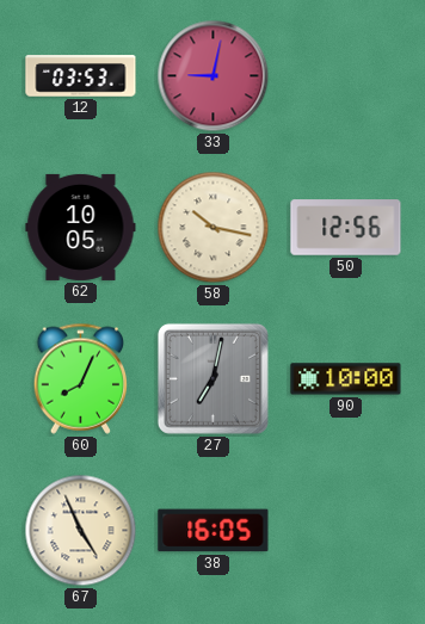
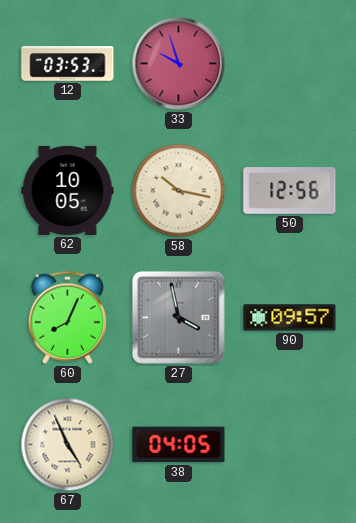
33: 9:02 -> 9:57
27: 7:02 -> 3:58
90: 10:00 -> 09:57
38: 16:05 -> 04:05
